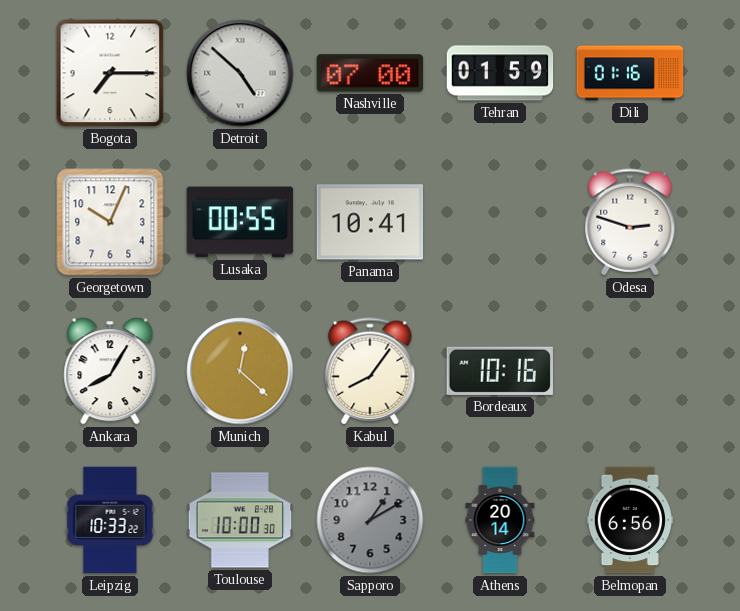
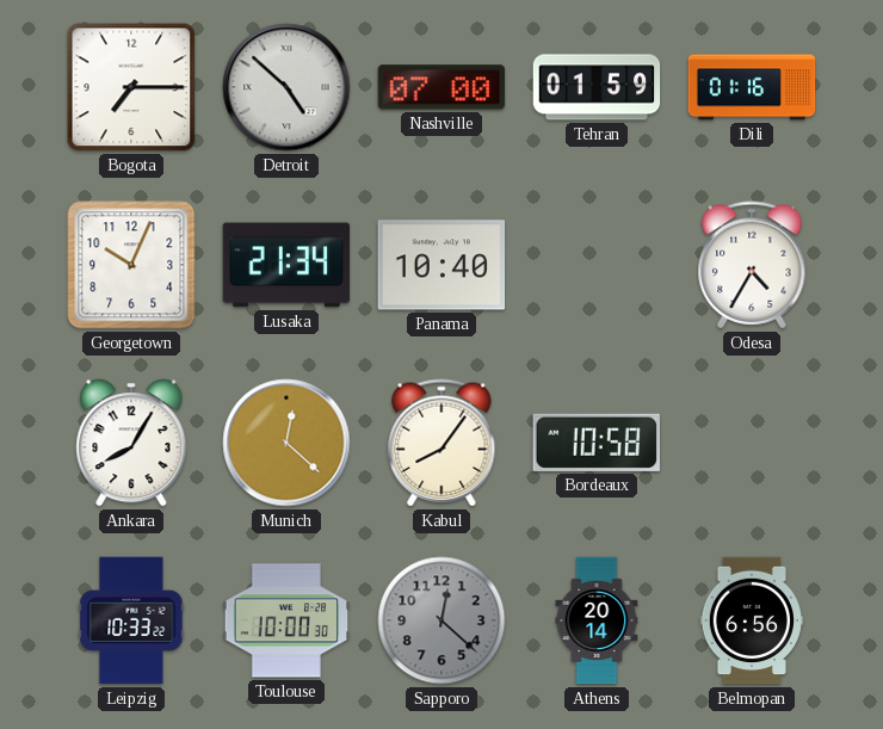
Lusaka: 00:55 -> 21:34
Panama: 10:41 -> 10:40
Odesa: 2:48 -> 4:35
Bordeaux: 10:16 -> 10:58
Sapporo: 1:10 -> 12:22
